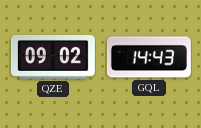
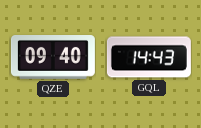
QZE: 09:02 -> 09:40
